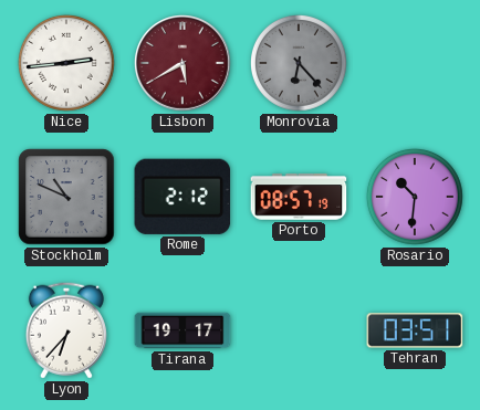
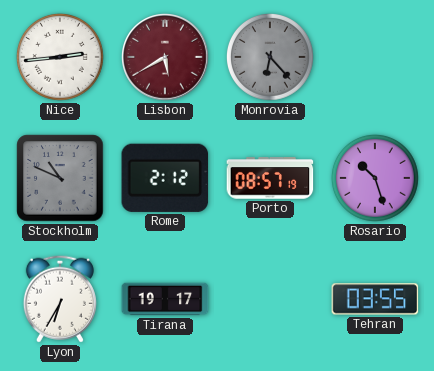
Rosario: 10:31 -> 10:27
Lyon: 6:37 -> 6:35
Tehran: 03:51 -> 03:55
